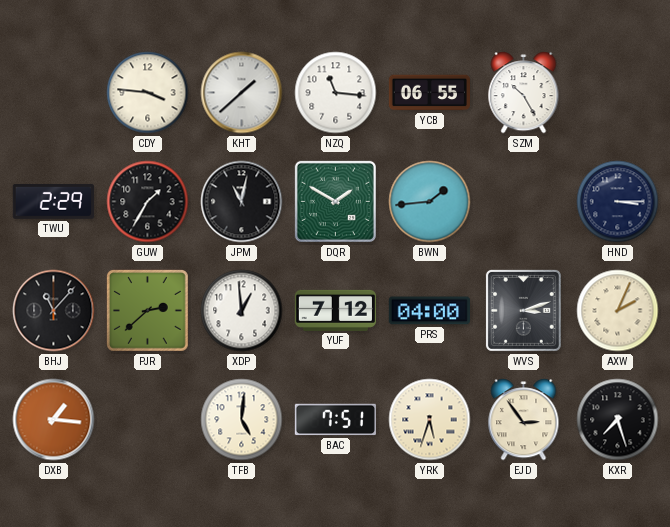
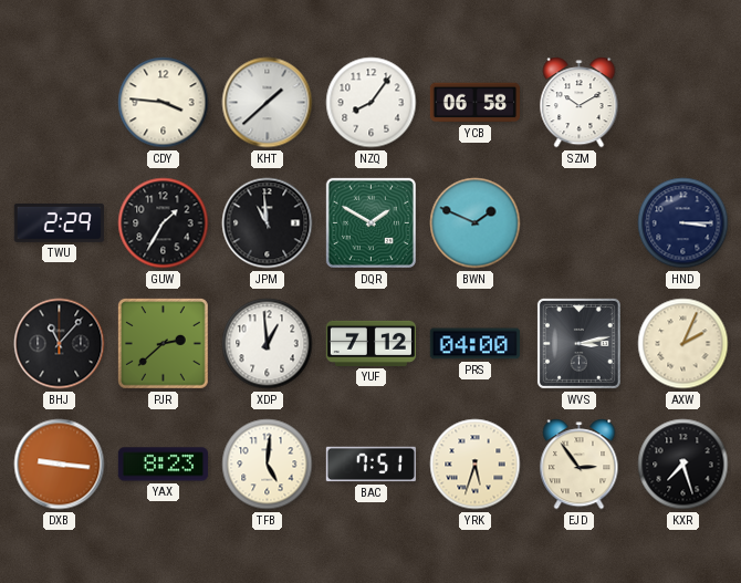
NZQ: 11:16 -> 8:06
YCB: 06:55 -> 06:58
SZM: 10:25 -> 10:10
JPM: 11:02 -> 10:59
BWN: 1:44 -> 1:49
WVS: 3:12 -> 3:13
DXB: 1:16 -> 9:16
YAX: none -> 8:23
